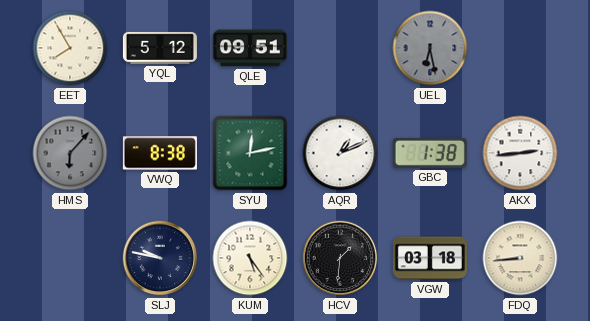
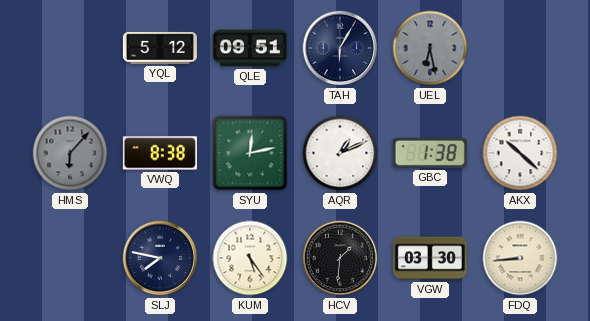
EET: 7:55 -> none
TAH: none -> 6:05
AKX: 2:44 -> 10:22
SLJ: 9:47 -> 7:47
VGW: 03:18 -> 03:30
